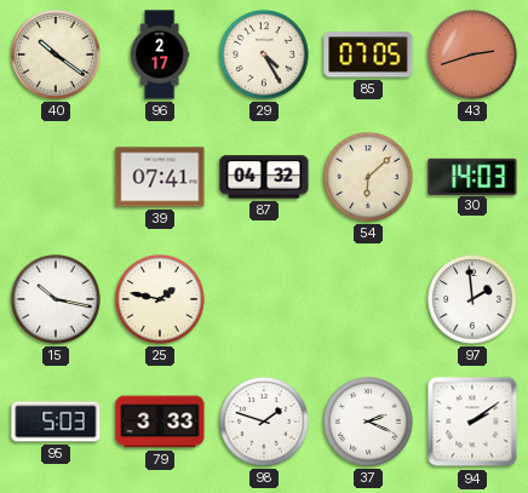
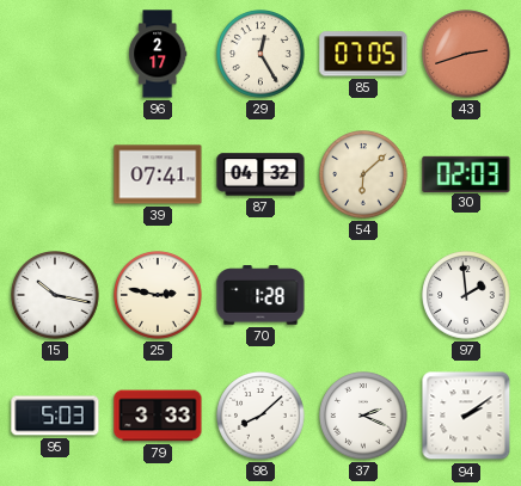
40: 10:21 -> none
29: 4:25 -> 12:25
30: 14:03 -> 02:03
25: 1:47 -> 2:47
70: none -> 1:28
98: 1:48 -> 8:08
